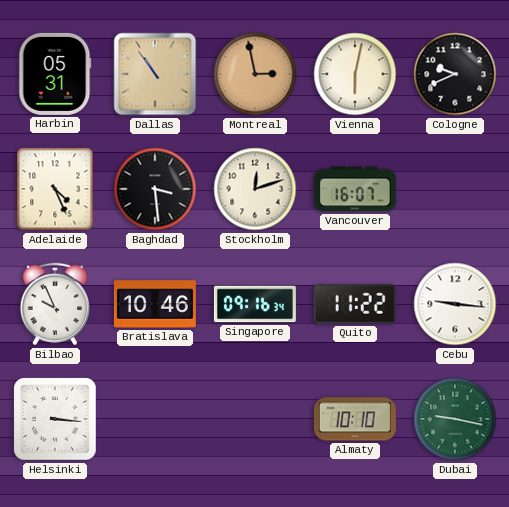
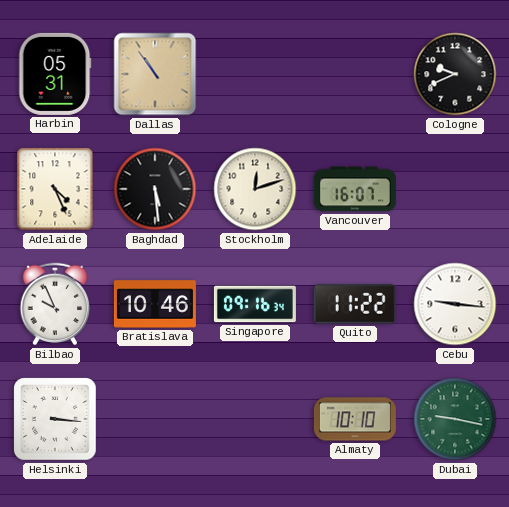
Montreal: 2:58 -> none
Vienna: 6:02 -> none
Baghdad: 3:29 -> 5:29
